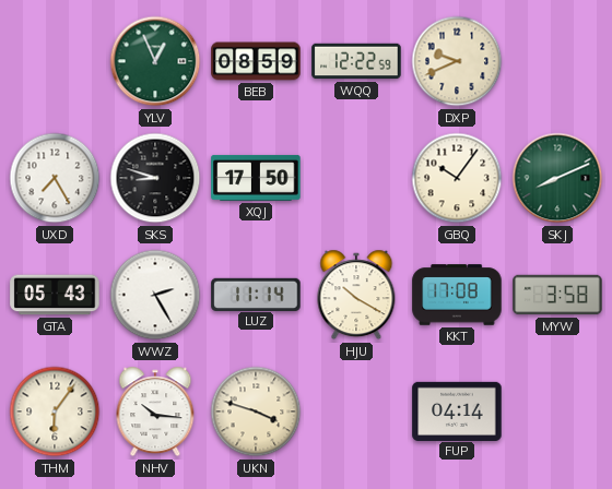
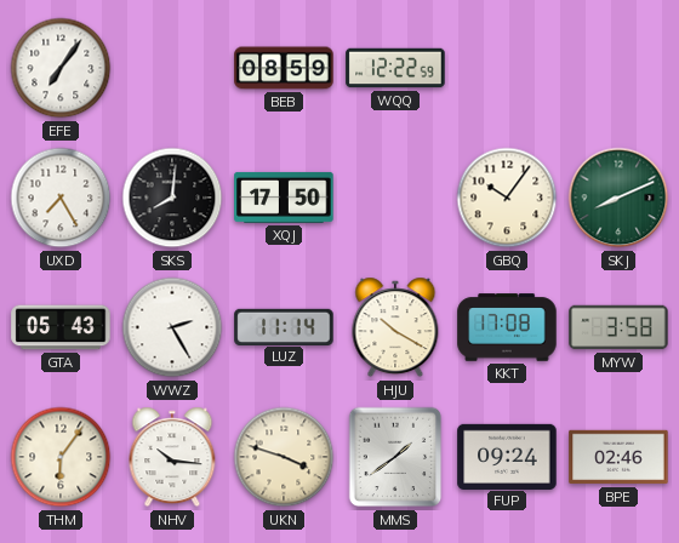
EFE: none -> 7:06
YLV: 12:56 -> none
DXP: 9:41 -> none
SKS: 8:48 -> 8:01
MMS: none -> 1:39
FUP: 04:14 -> 09:24
BPE: none -> 02:46
